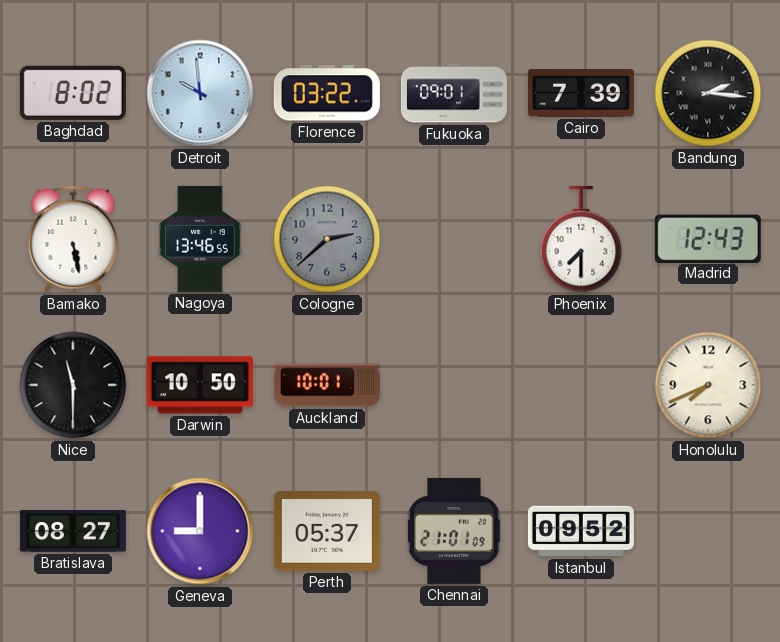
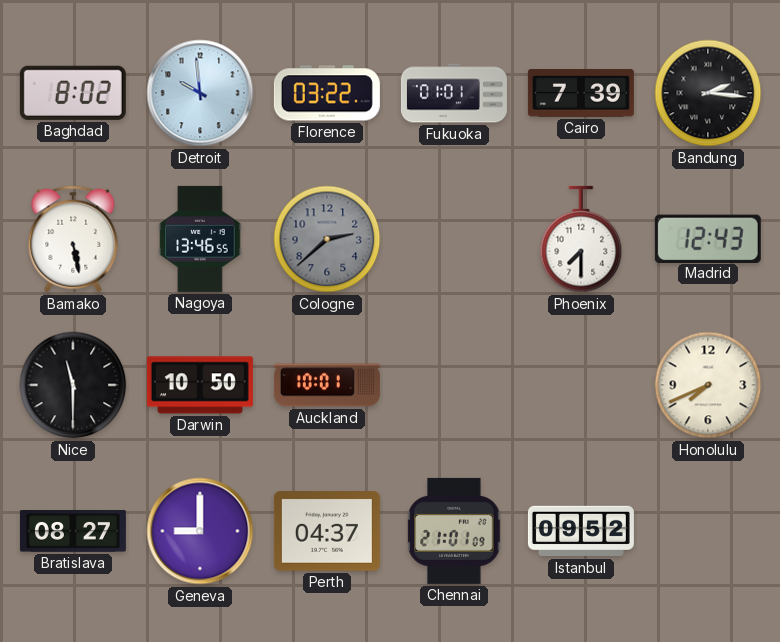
Fukuoka: 09:01 -> 01:01
Perth: 05:37 -> 04:37
